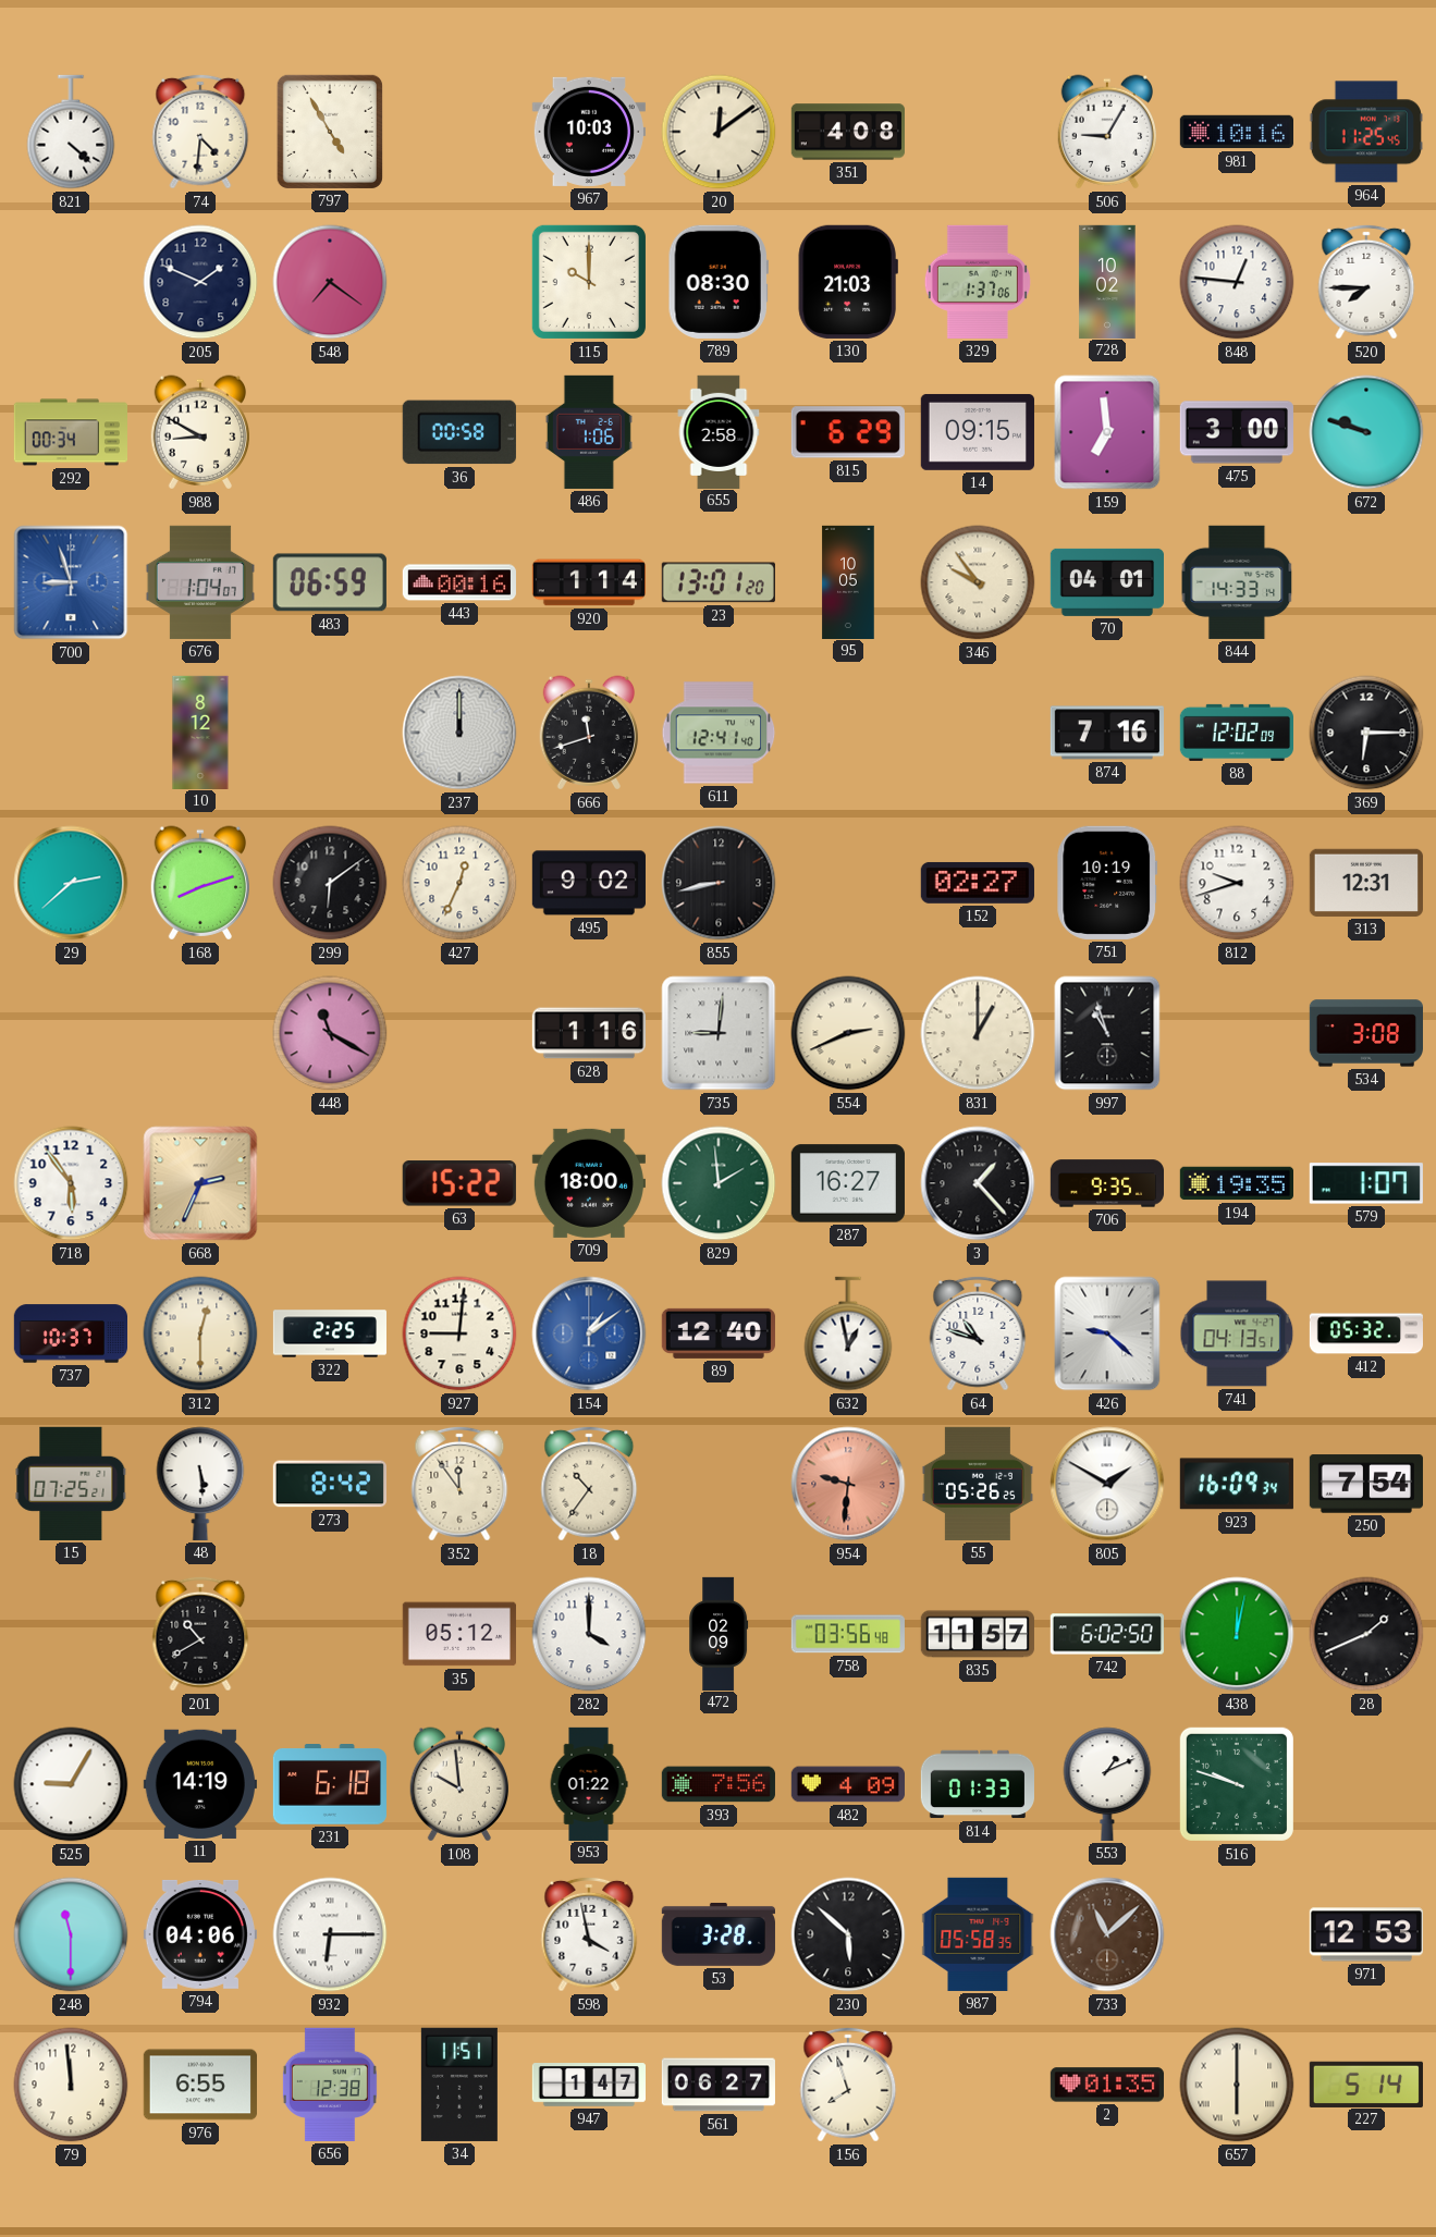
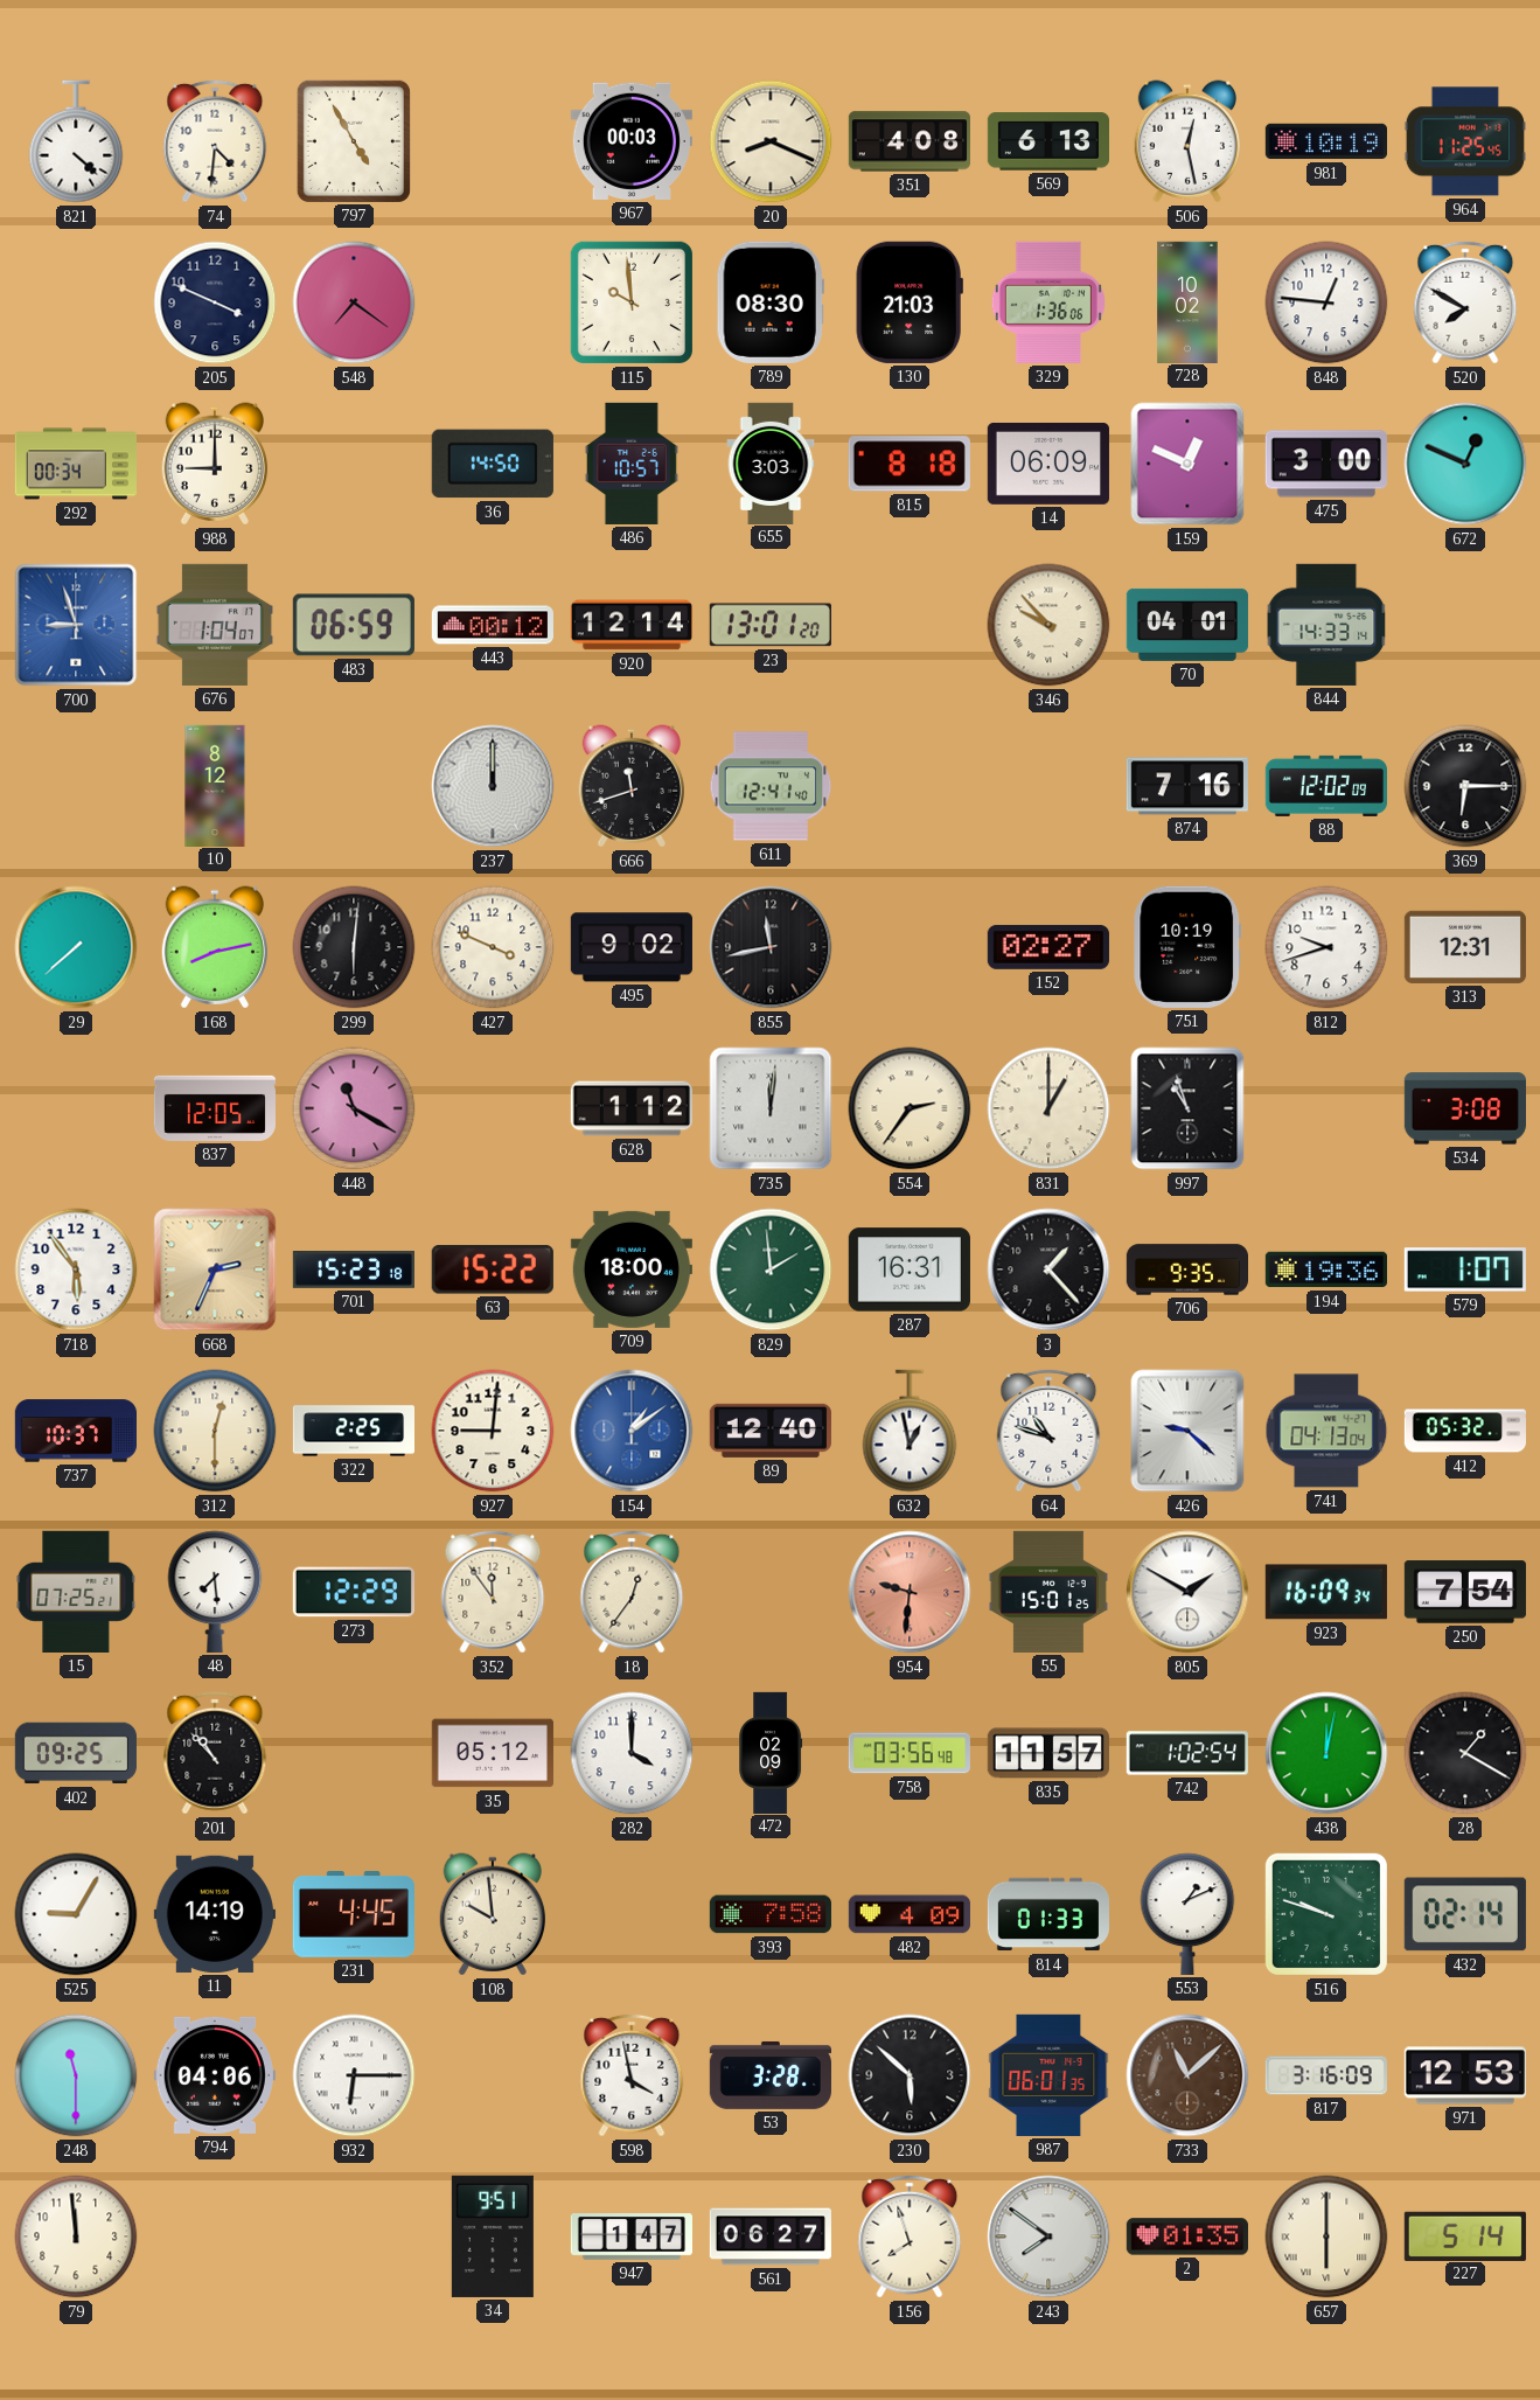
967: 10:03 -> 00:03
20: 12:09 -> 8:19
569: none -> 6:13
506: 9:05 -> 12:28
981: 10:16 -> 10:19
205: 1:49 -> 3:49
115: 10:00 -> 9:59
329: 1:37 -> 1:36
520: 7:45 -> 7:50
988: 8:50 -> 9:00
36: 00:58 -> 14:50
486: 1:06 -> 10:57
655: 2:58 -> 3:03
815: 6:29 -> 8:18
14: 09:15 -> 06:09
159: 6:59 -> 12:49
672: 9:48 -> 12:49
443: 00:16 -> 00:12
920: 1:14 -> 12:14
95: 10:05 -> none
346: 9:54 -> 9:53
29: 2:38 -> 7:38
168: 8:12 -> 8:13
299: 6:09 -> 6:01
427: 12:34 -> 3:49
855: 8:43 -> 11:43
837: none -> 12:05
628: 1:16 -> 1:12
735: 9:01 -> 12:01
554: 2:41 -> 2:36
701: none -> 15:23
287: 16:27 -> 16:31
194: 19:35 -> 19:36
741: 04:13:51 -> 04:13:04
48: 5:29 -> 7:29
273: 8:42 -> 12:29
18: 10:36 -> 12:36
55: 05:26 -> 15:01
402: none -> 09:25
201: 10:40 -> 10:53
742: 6:02 -> 1:02
28: 1:41 -> 1:20
231: 6:18 -> 4:45
953: 01:22 -> none
393: 7:56 -> 7:58
432: none -> 02:14
987: 05:58 -> 06:01
817: none -> 3:16
976: 6:55 -> none
656: 12:38 -> none
34: 11:51 -> 9:51
243: none -> 7:51
